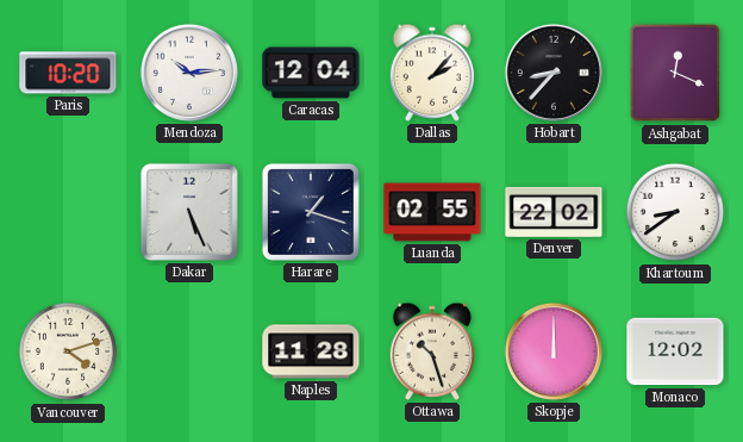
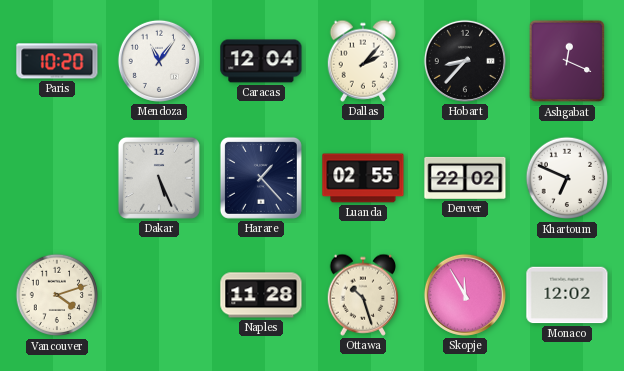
Mendoza: 10:14 -> 11:06
Harare: 1:18 -> 1:23
Khartoum: 8:39 -> 6:49
Skopje: 12:00 -> 11:55
